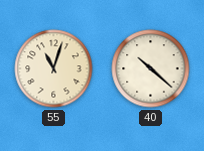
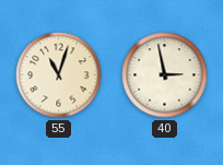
40: 10:22 -> 2:58
